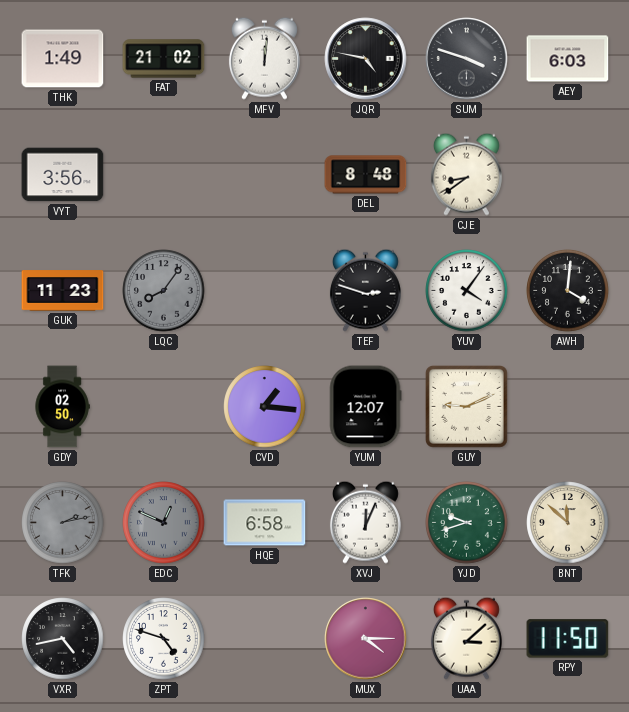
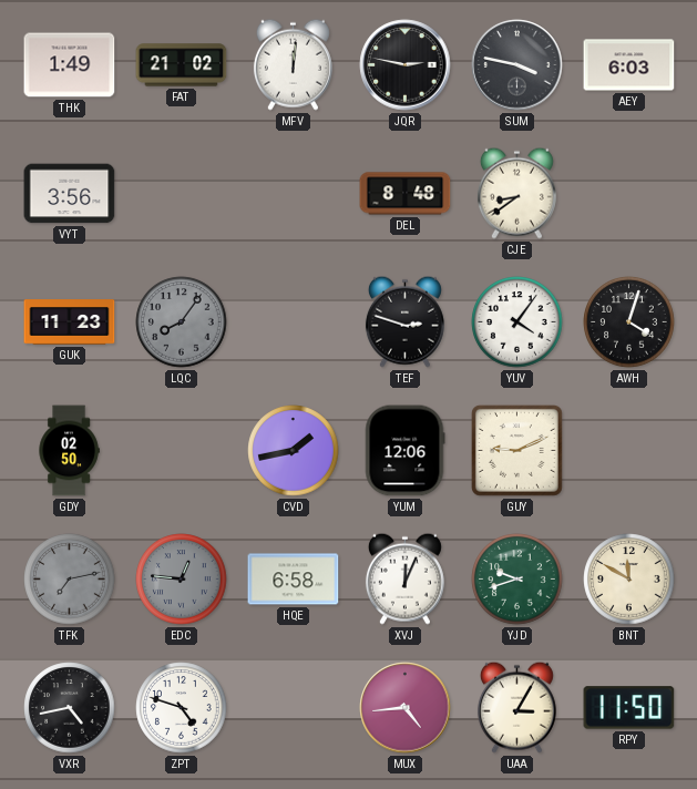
JQR: 4:47 -> 2:47
SUM: 3:48 -> 3:47
AWH: 4:01 -> 4:03
CVD: 1:16 -> 1:43
YUM: 12:07 -> 12:06
TFK: 2:13 -> 7:13
EDC: 12:49 -> 12:46
BNT: 11:52 -> 11:50
MUX: 4:15 -> 4:44
UAA: 3:08 -> 3:05
